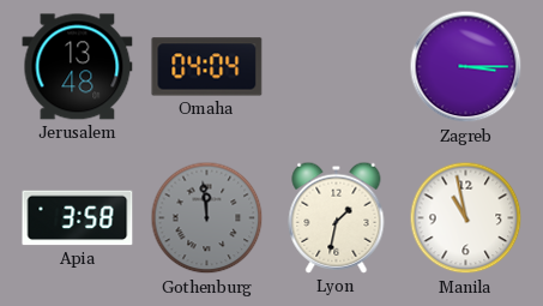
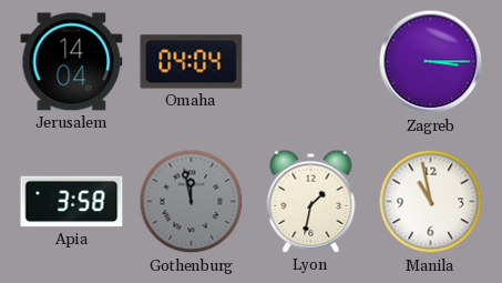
Jerusalem: 13:48 -> 14:04
Gothenburg: 11:59 -> 11:58
